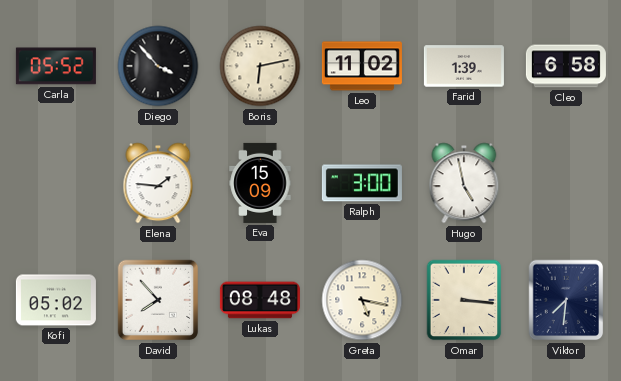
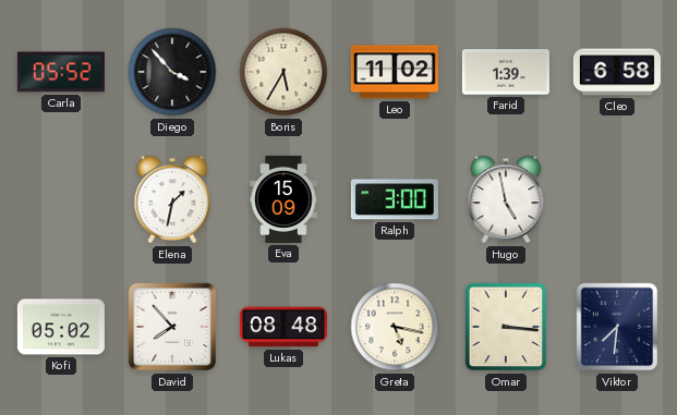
Boris: 6:13 -> 5:35
Elena: 1:46 -> 1:32
